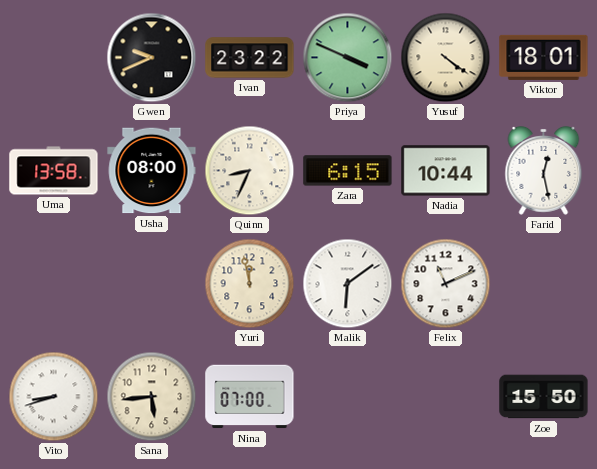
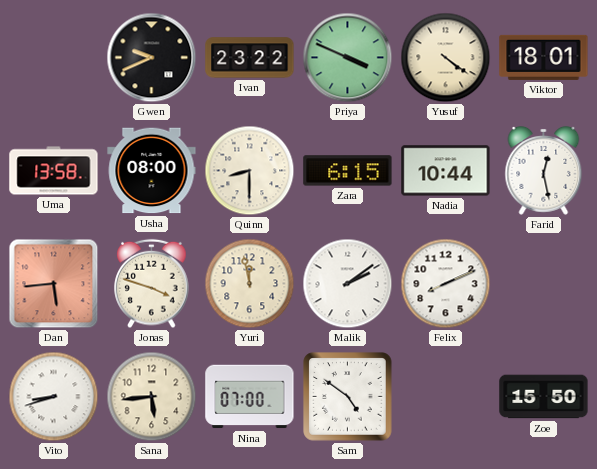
Quinn: 8:34 -> 8:30
Dan: none -> 5:44
Jonas: none -> 3:48
Malik: 6:09 -> 2:09
Felix: 11:11 -> 8:11
Sam: none -> 4:51
